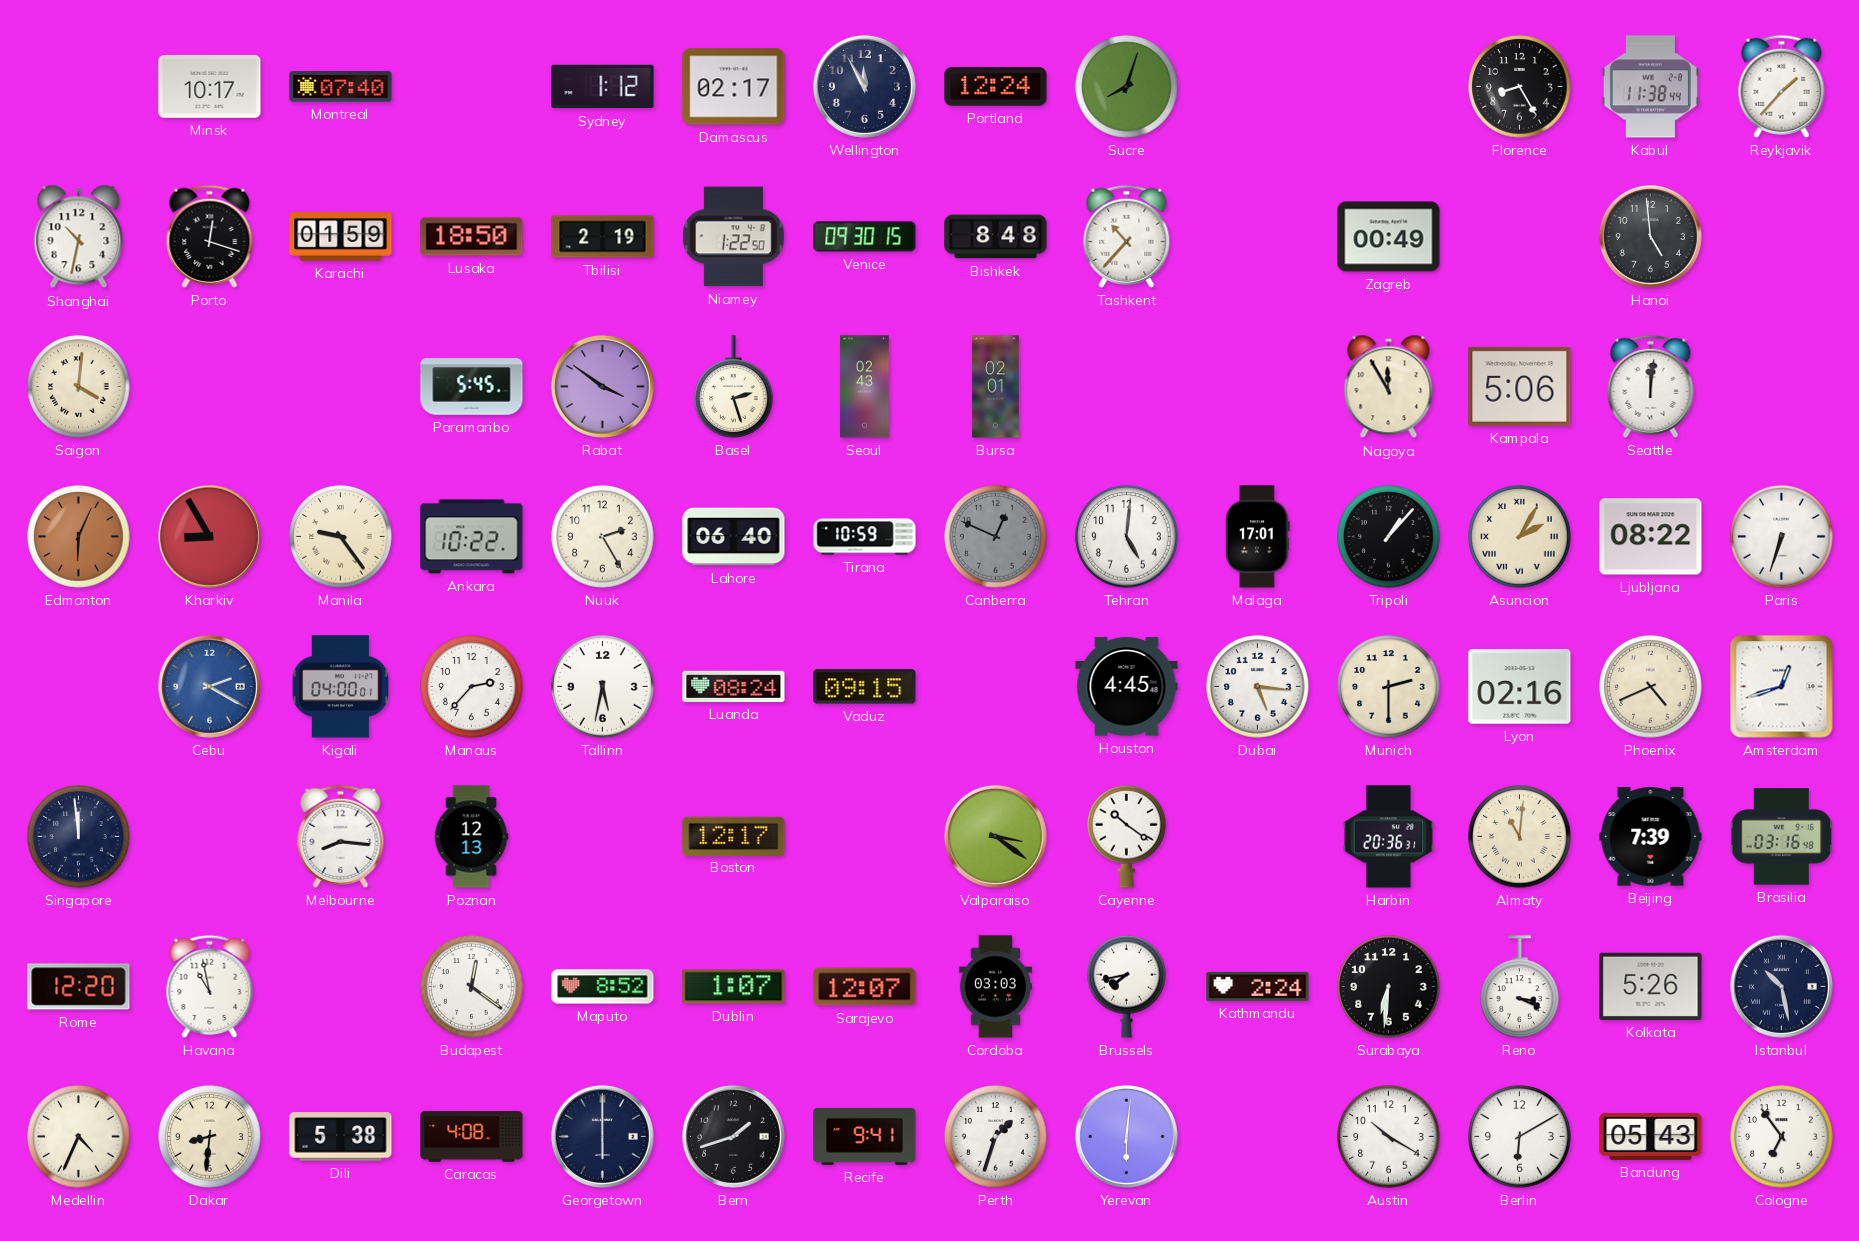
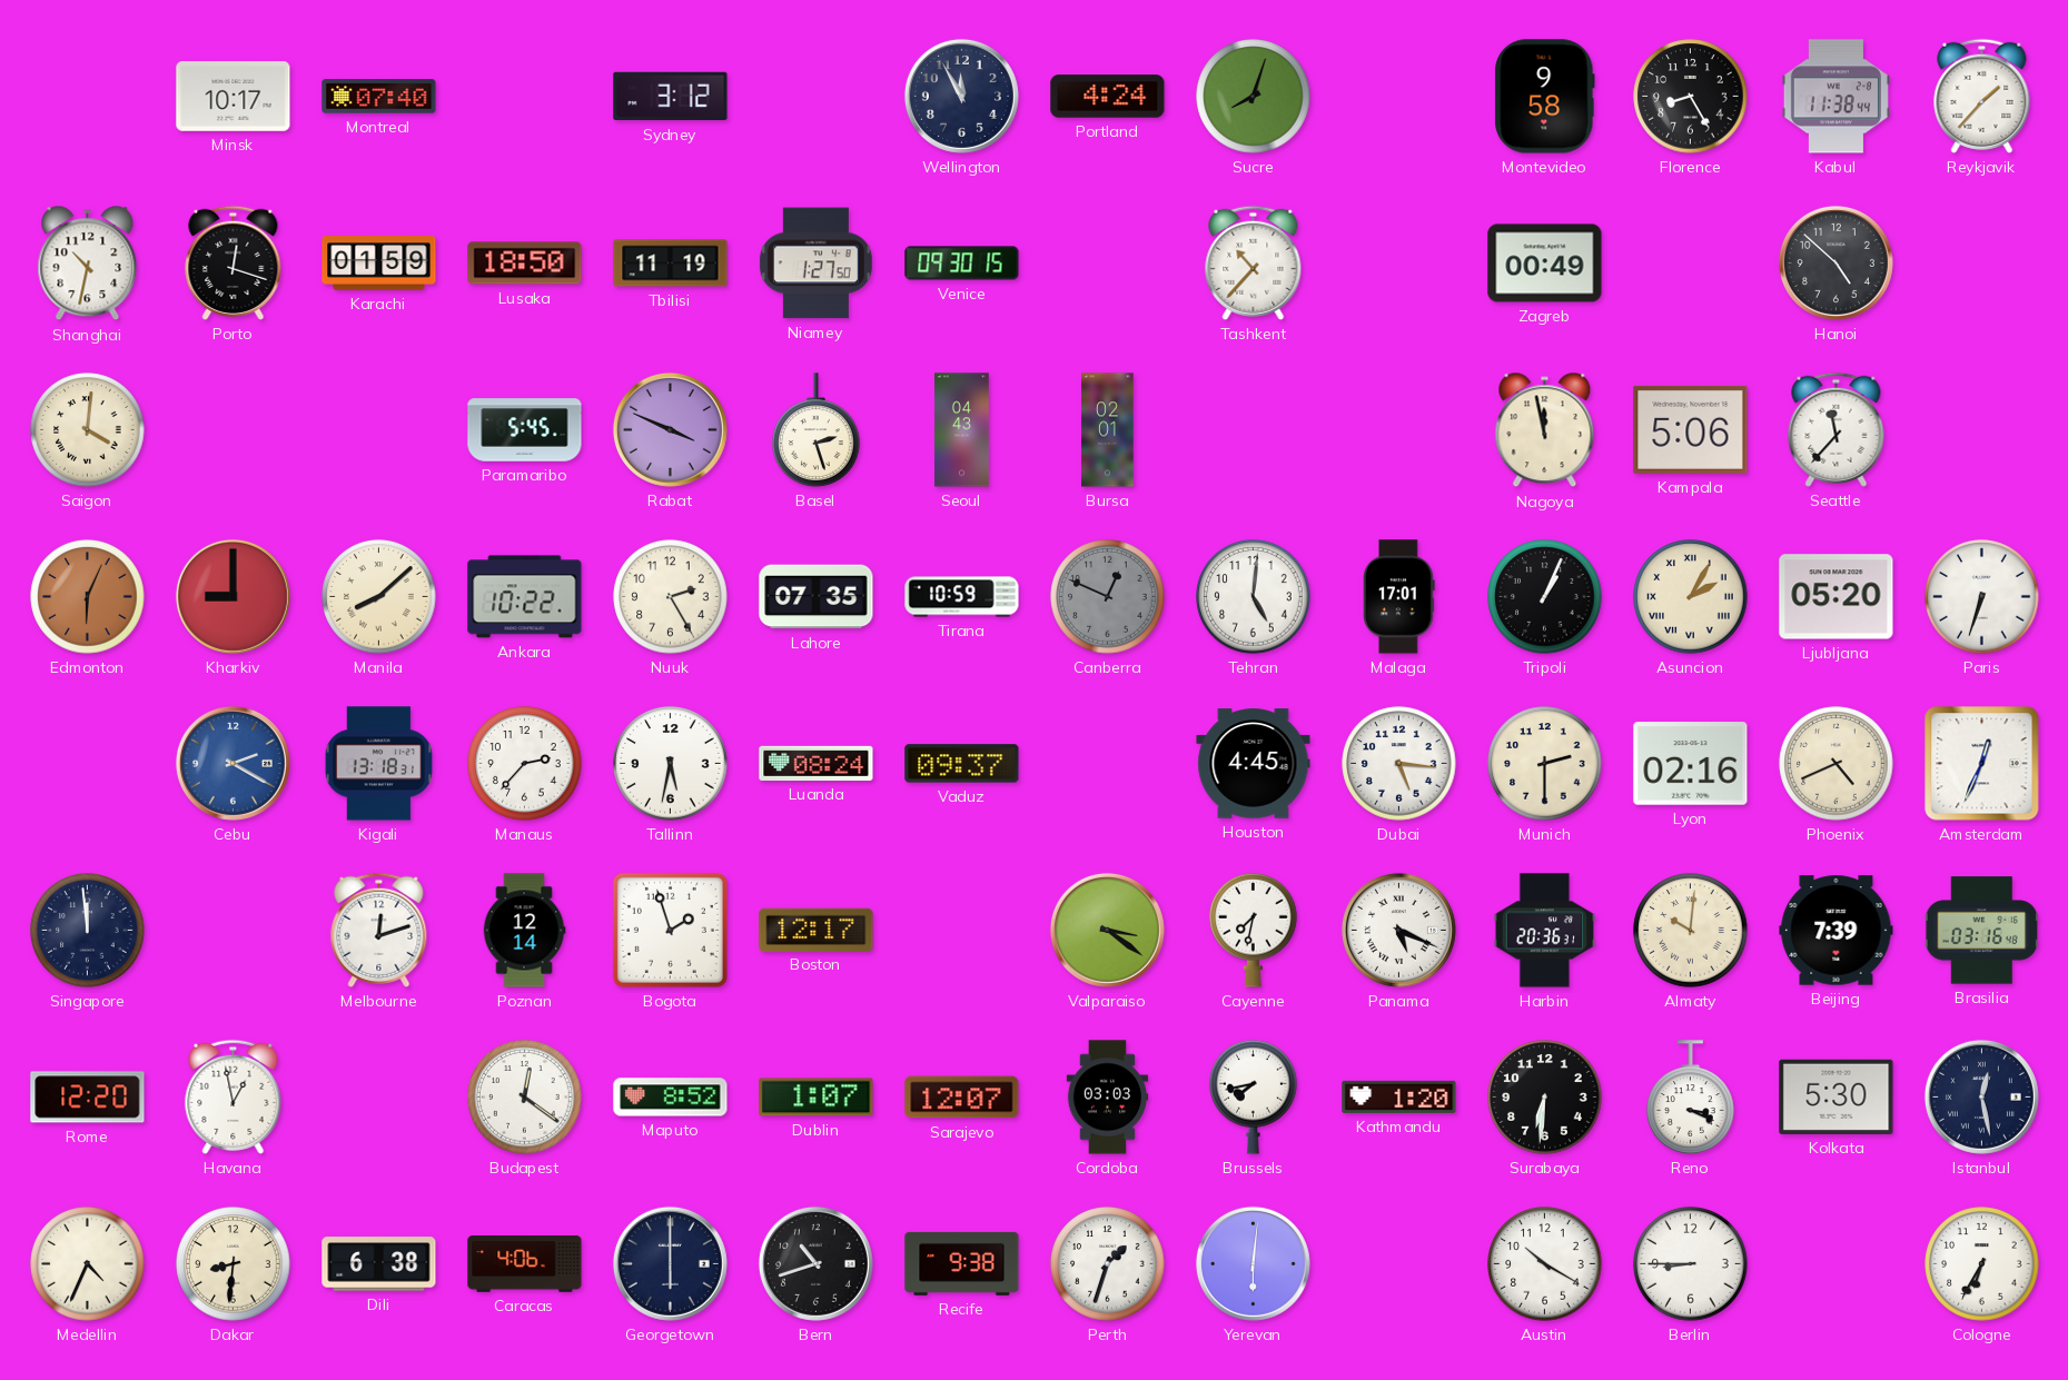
Sydney: 1:12 -> 3:12
Damascus: 02:17 -> none
Portland: 12:24 -> 4:24
Montevideo: none -> 9:58
Tbilisi: 2:19 -> 11:19
Niamey: 1:22 -> 1:27
Bishkek: 8:48 -> none
Hanoi: 4:59 -> 4:52
Rabat: 3:51 -> 3:49
Seoul: 02:43 -> 04:43
Nagoya: 11:55 -> 11:58
Seattle: 12:01 -> 11:37
Kharkiv: 8:55 -> 9:00
Manila: 9:24 -> 8:08
Lahore: 06:40 -> 07:35
Tripoli: 1:07 -> 1:04
Ljubljana: 08:22 -> 05:20
Kigali: 04:00 -> 13:18
Vaduz: 09:15 -> 09:37
Amsterdam: 12:42 -> 12:34
Melbourne: 8:16 -> 12:12
Poznan: 12:13 -> 12:14
Bogota: none -> 1:57
Cayenne: 10:21 -> 7:32
Panama: none -> 5:19
Almaty: 11:01 -> 10:01
Havana: 10:58 -> 12:58
Kathmandu: 2:24 -> 1:20
Kolkata: 5:26 -> 5:30
Istanbul: 10:28 -> 12:28
Dili: 5:38 -> 6:38
Caracas: 4:08 -> 4:06
Bern: 1:42 -> 10:42
Recife: 9:41 -> 9:38
Berlin: 6:10 -> 8:45
Bandung: 05:43 -> none
Cologne: 6:54 -> 6:35
